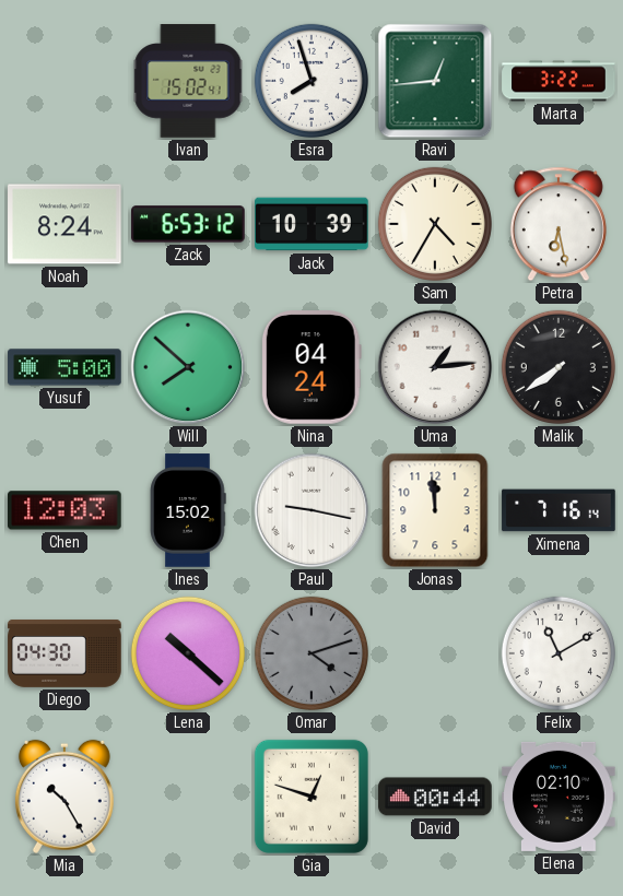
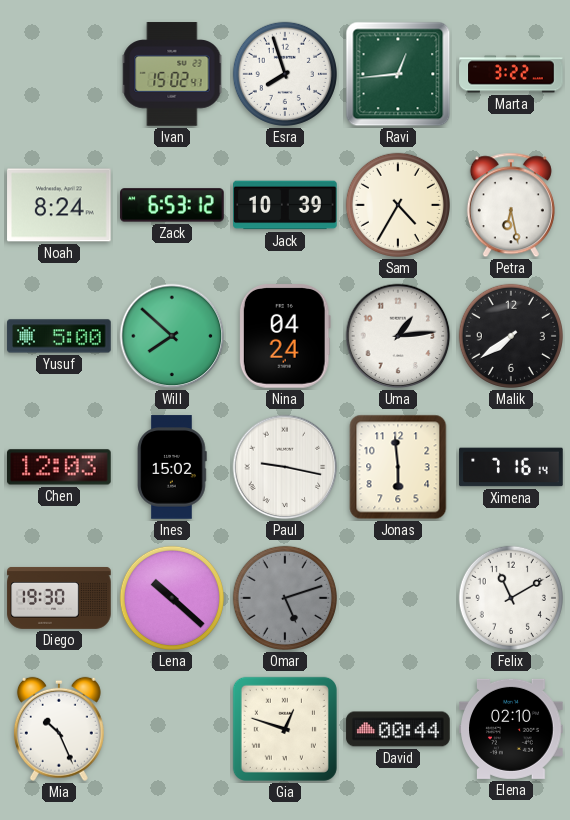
Jonas: 11:59 -> 5:59
Diego: 04:30 -> 19:30
Omar: 4:12 -> 5:12
Mia: 10:25 -> 10:26
